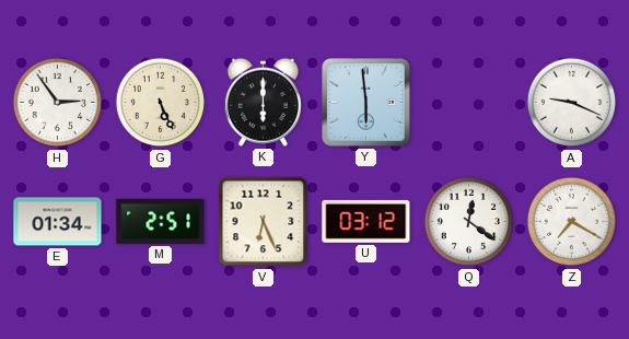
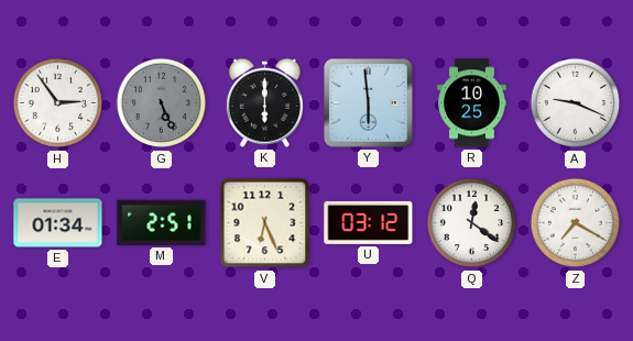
G dial: cream -> grey
R: none -> 10:25
